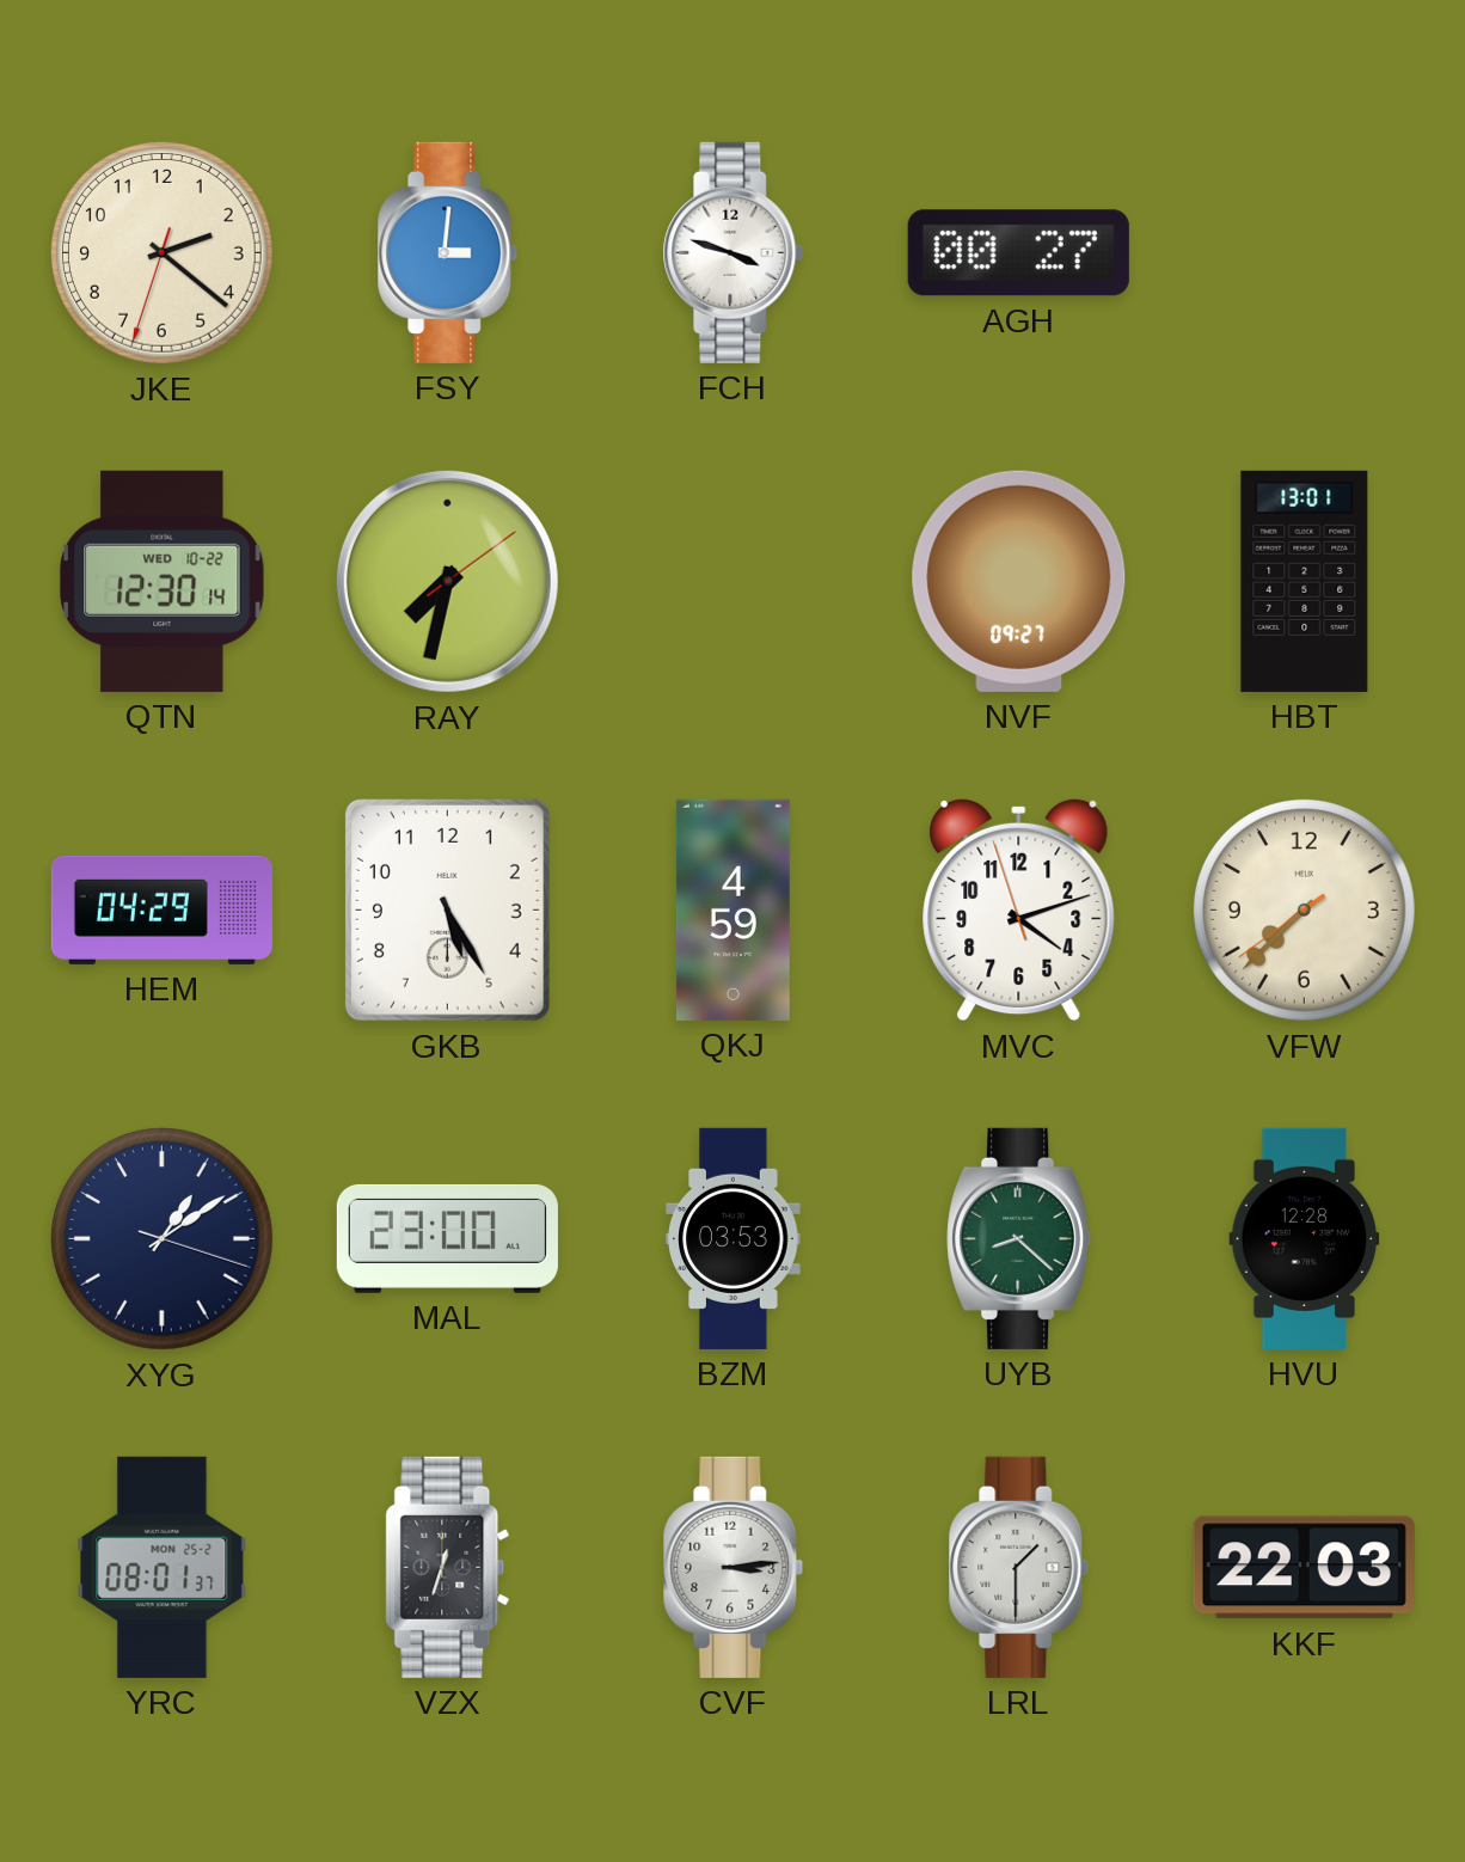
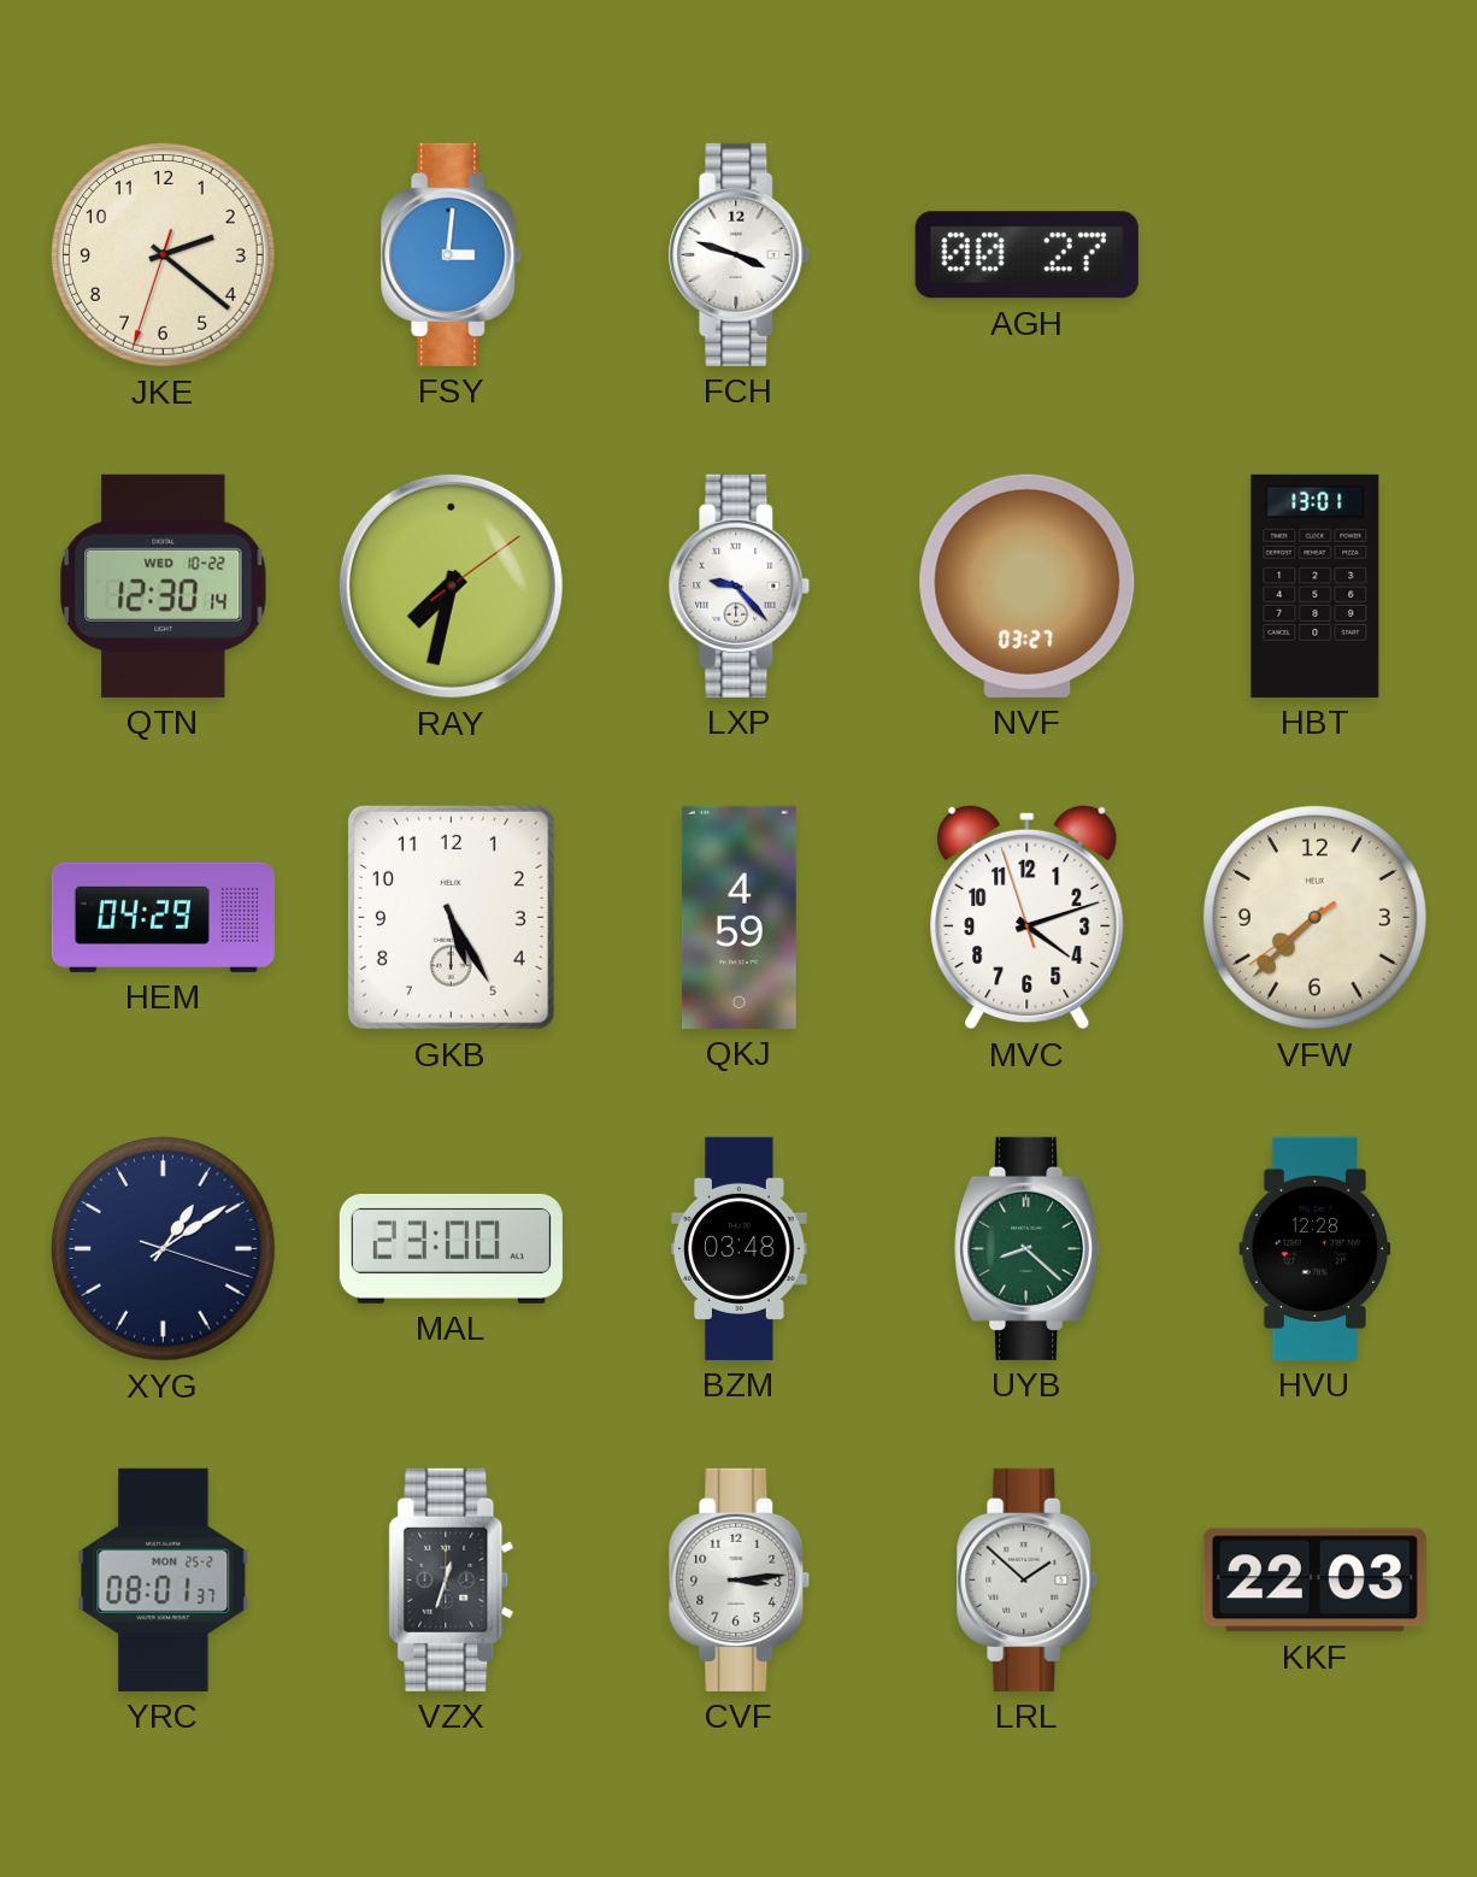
LXP: none -> 9:23
NVF: 09:27 -> 03:27
BZM: 03:53 -> 03:48
LRL: 1:30 -> 1:52
